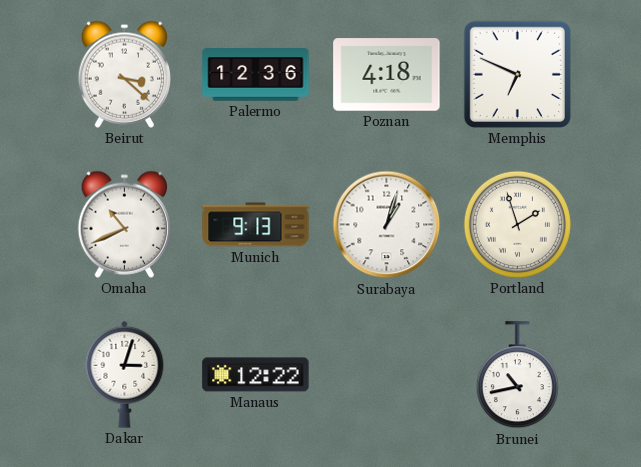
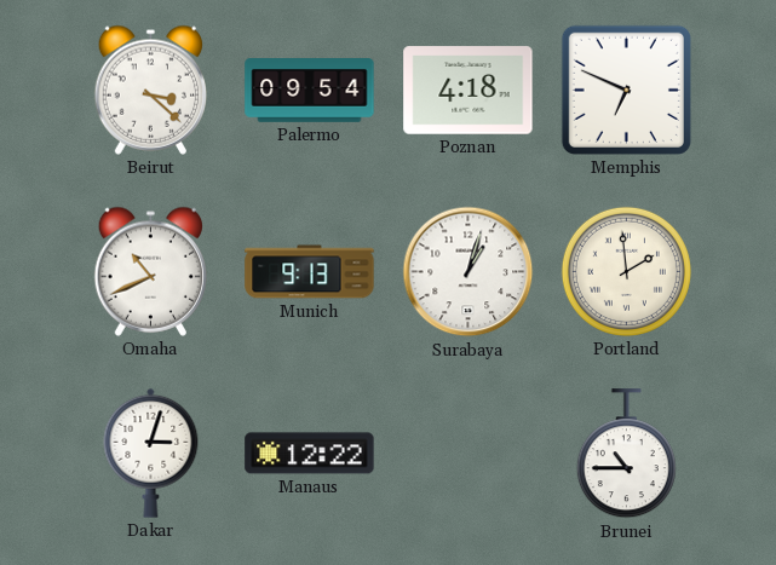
Palermo: 12:36 -> 09:54
Portland: 1:57 -> 1:59
Brunei: 10:43 -> 10:45
